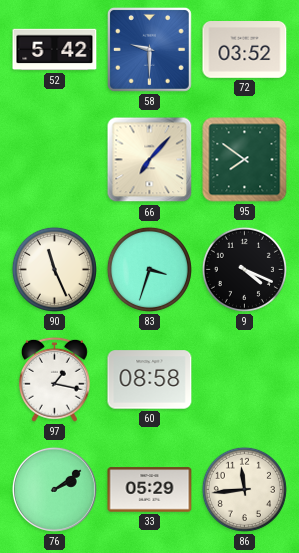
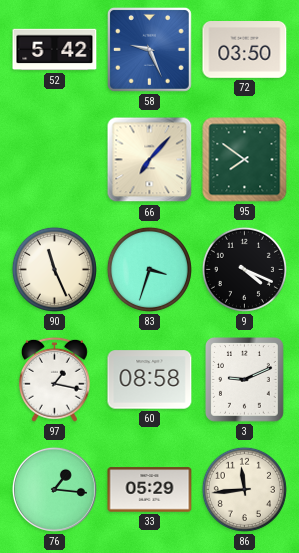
58: 9:30 -> 9:26
72: 03:52 -> 03:50
3: none -> 9:11
76: 2:09 -> 1:16
